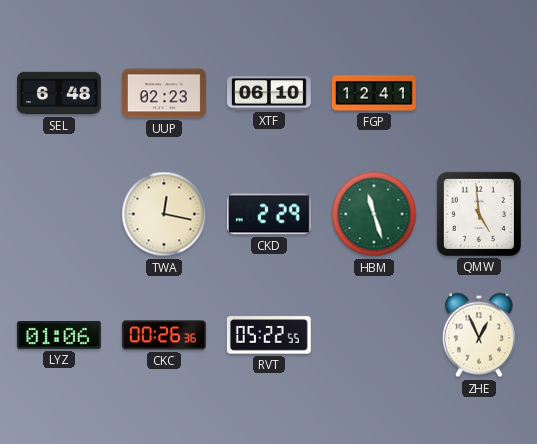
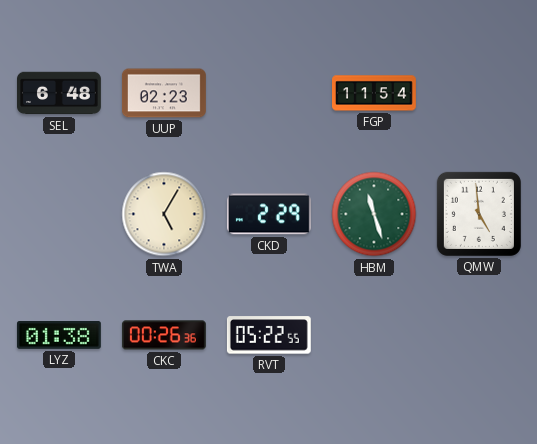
XTF: 06:10 -> none
FGP: 12:41 -> 11:54
TWA: 12:17 -> 5:05
LYZ: 01:06 -> 01:38
ZHE: 12:56 -> none
